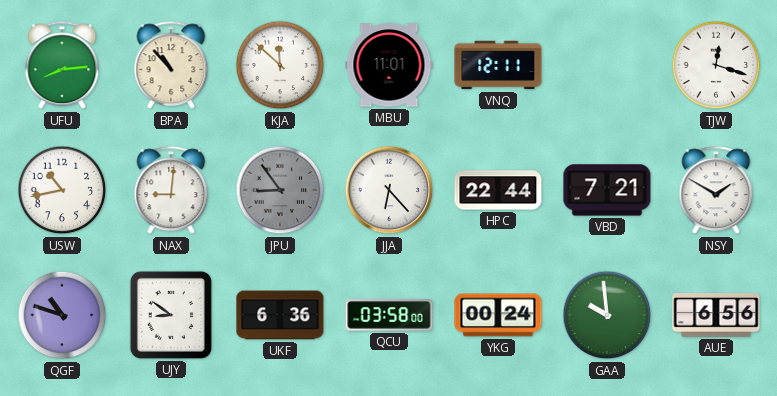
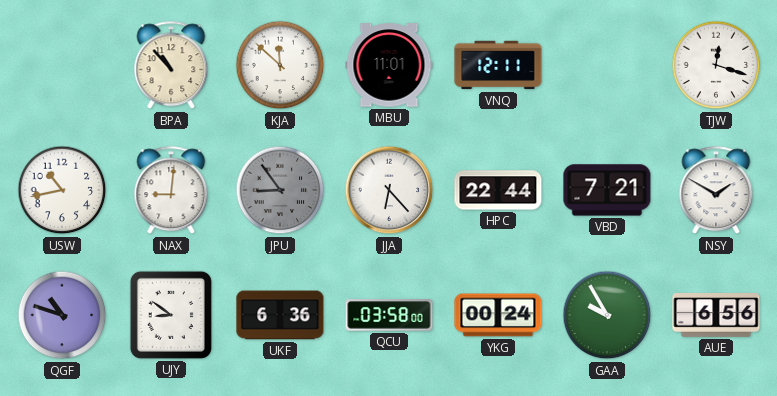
UFU: 8:14 -> none
GAA: 9:59 -> 9:55
